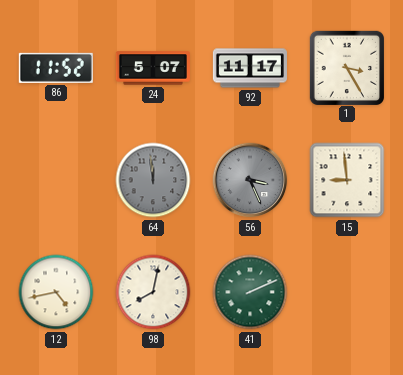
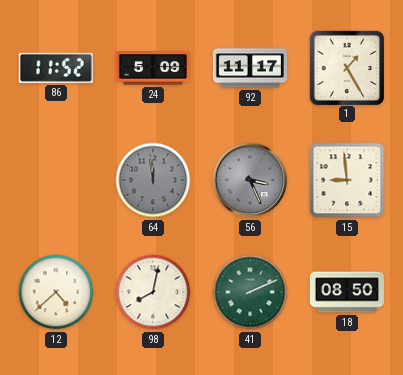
24: 5:07 -> 5:09
1: 3:25 -> 1:25
12: 4:43 -> 4:38
18: none -> 08:50
